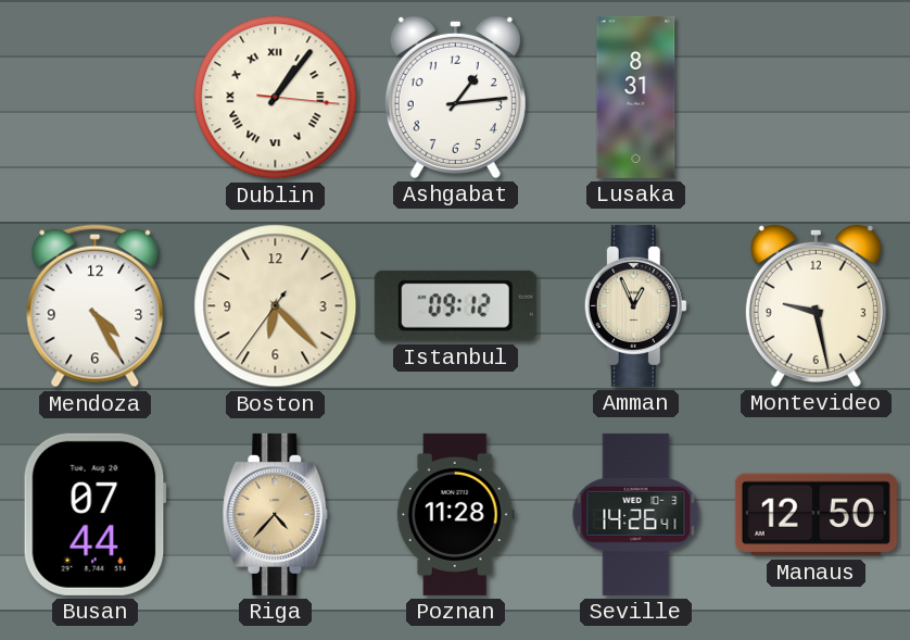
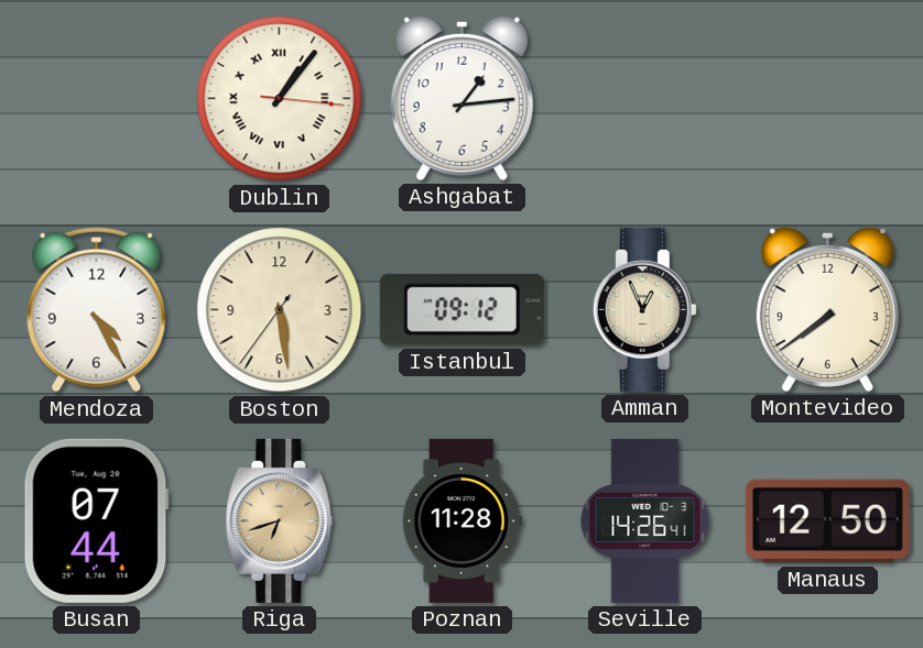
Lusaka: 8:31 -> none
Boston: 6:22 -> 5:28
Montevideo: 9:28 -> 7:39
Riga: 4:37 -> 6:42
